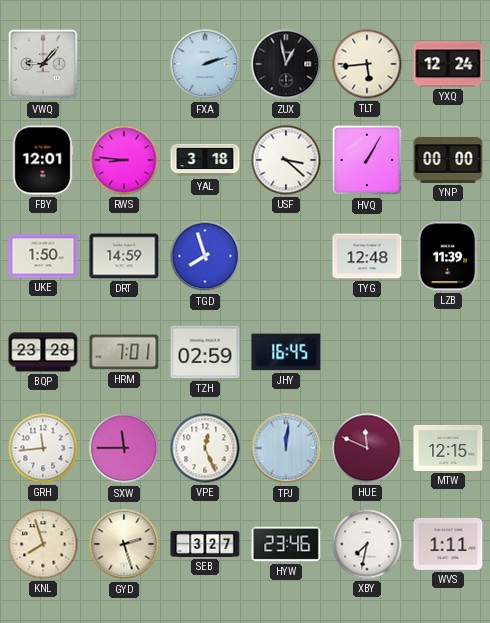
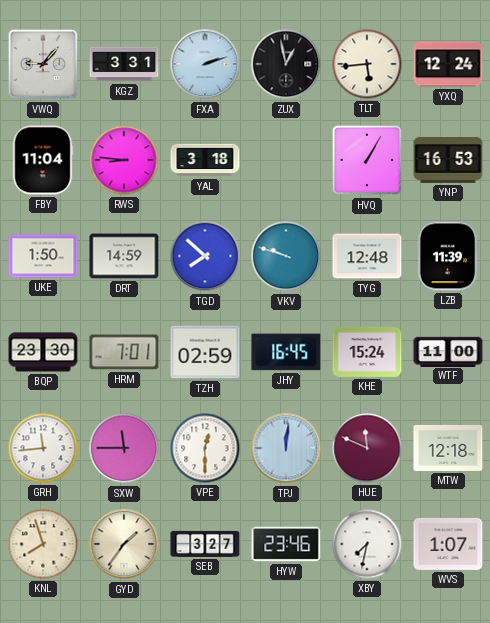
KGZ: none -> 3:31
FBY: 12:01 -> 11:04
USF: 3:22 -> none
YNP: 00:00 -> 16:53
TGD: 7:57 -> 7:52
VKV: none -> 9:48
BQP: 23:28 -> 23:30
KHE: none -> 15:24
WTF: none -> 11:00
VPE: 12:26 -> 12:30
MTW: 12:15 -> 12:18
GYD: 2:27 -> 1:36
WVS: 1:11 -> 1:07
